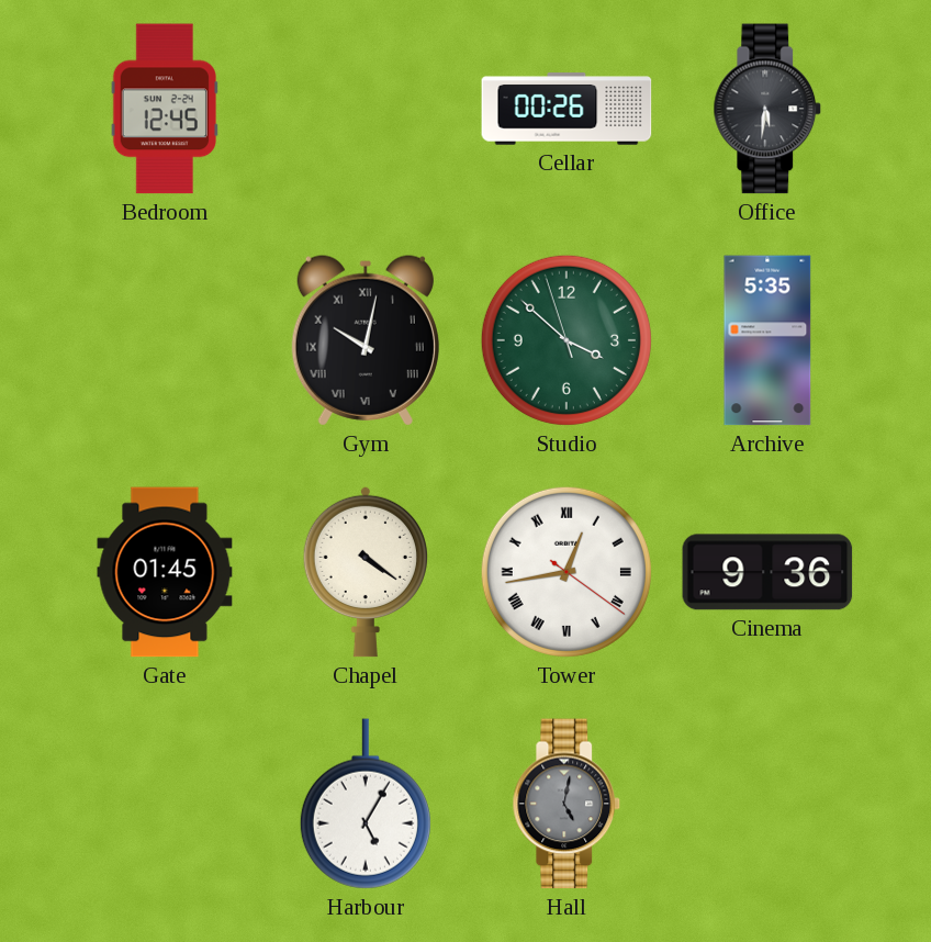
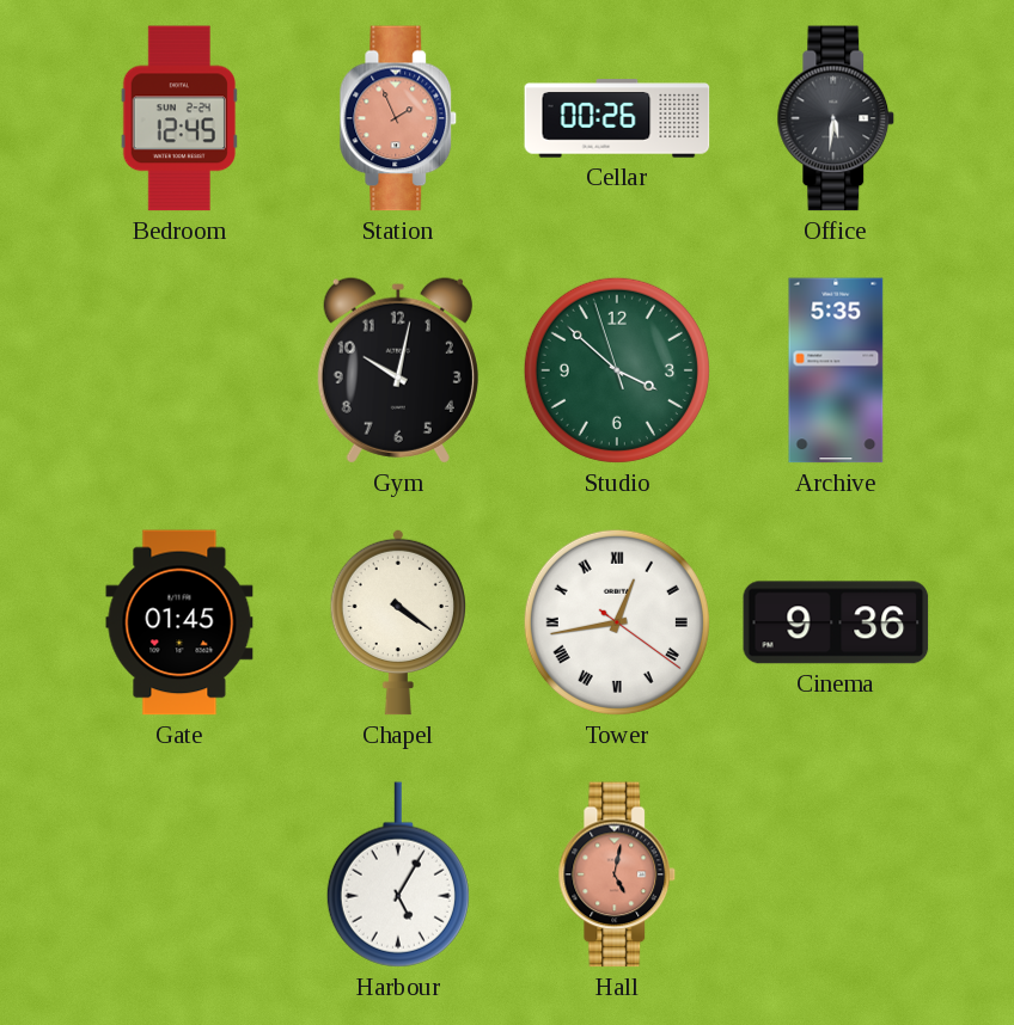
Station: none -> 1:56
Gym numerals: Roman -> Arabic
Hall dial: grey -> salmon
